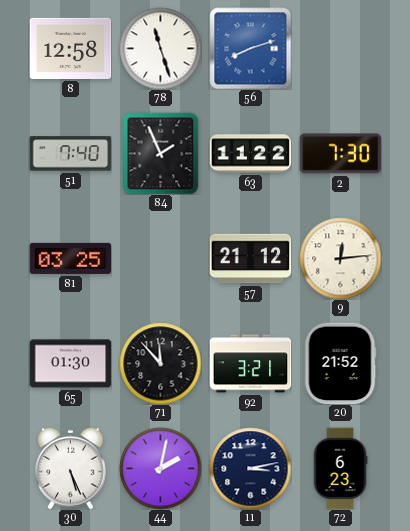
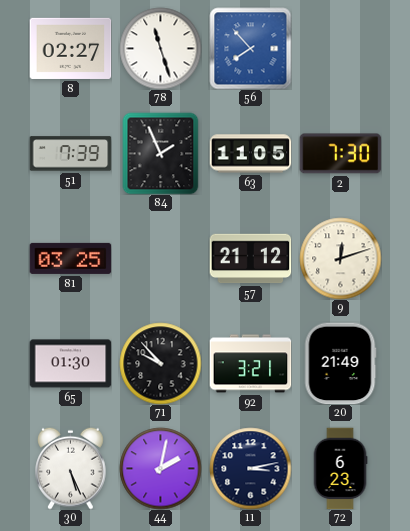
8: 12:58 -> 02:27
56: 8:12 -> 7:53
51: 7:40 -> 7:39
63: 11:22 -> 11:05
9: 12:14 -> 12:12
71: 11:53 -> 9:53
20: 21:52 -> 21:49
